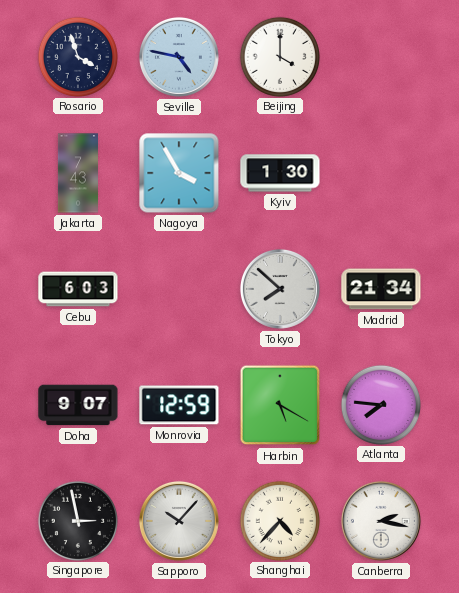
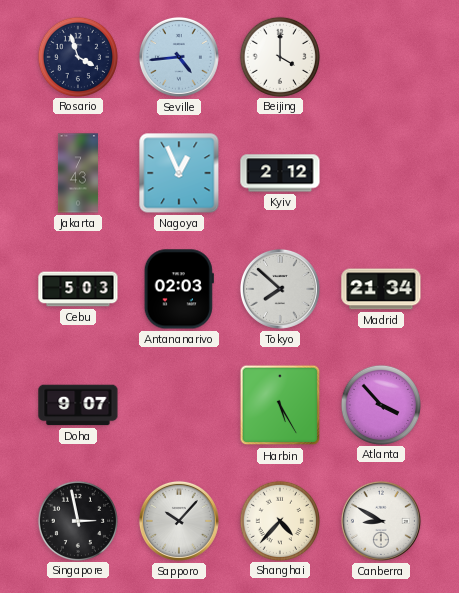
Seville: 4:47 -> 4:44
Nagoya: 3:55 -> 12:56
Kyiv: 1:30 -> 2:12
Cebu: 6:03 -> 5:03
Antananarivo: none -> 02:03
Monrovia: 12:59 -> none
Harbin: 5:20 -> 5:25
Atlanta: 7:46 -> 3:53
Canberra: 2:17 -> 8:50
